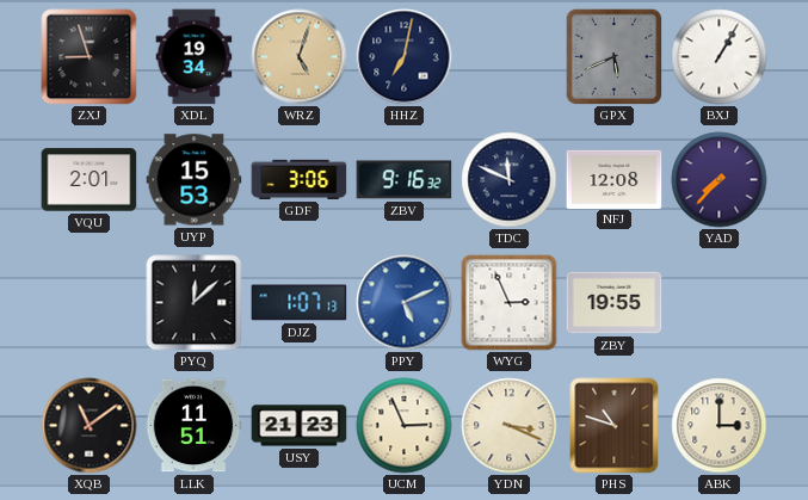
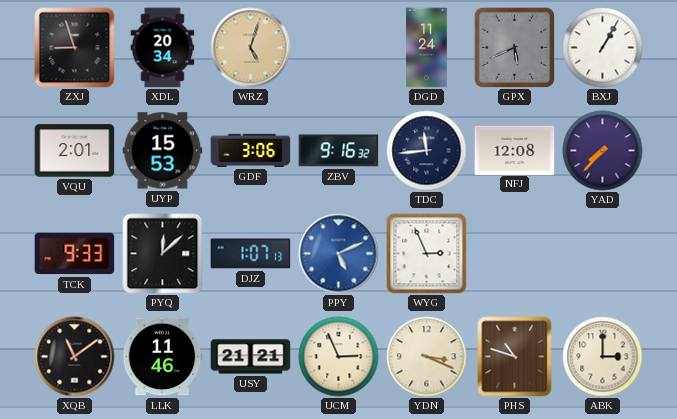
XDL: 19:34 -> 20:34
HHZ: 7:02 -> none
DGD: none -> 11:24
TDC: 11:49 -> 11:44
TCK: none -> 9:33
ZBY: 19:55 -> none
LLK: 11:51 -> 11:46
USY: 21:23 -> 21:21
